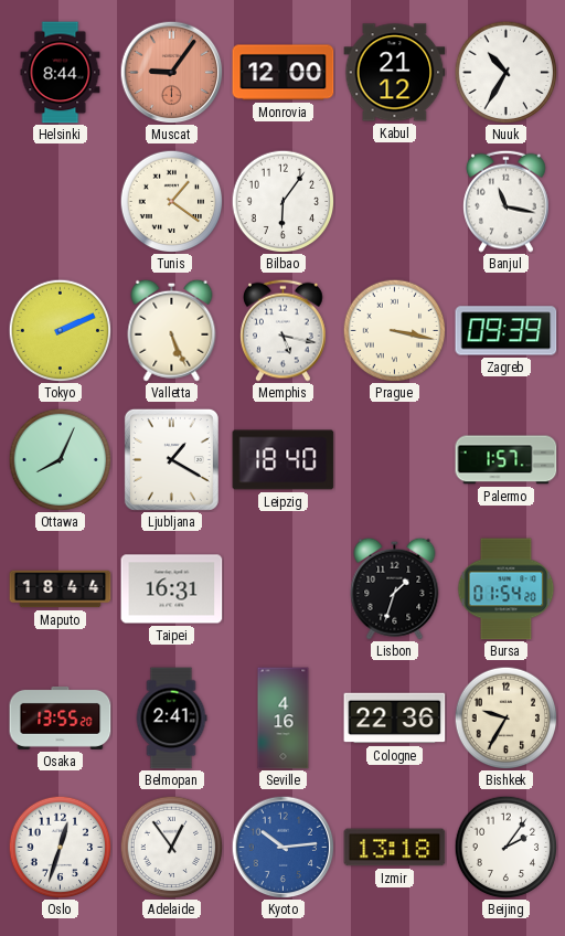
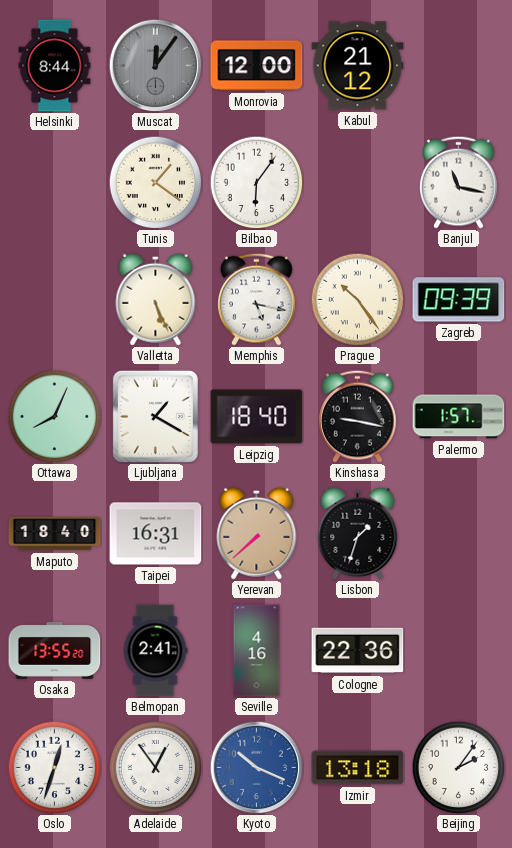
Muscat: 9:06 -> 12:06
Muscat dial: salmon -> grey
Nuuk: 10:35 -> none
Tokyo: 2:11 -> none
Prague: 3:17 -> 10:24
Kinshasa: none -> 9:17
Maputo: 18:44 -> 18:40
Yerevan: none -> 7:38
Bursa: 01:54 -> none
Bishkek: 9:35 -> none
Kyoto: 10:14 -> 10:19
